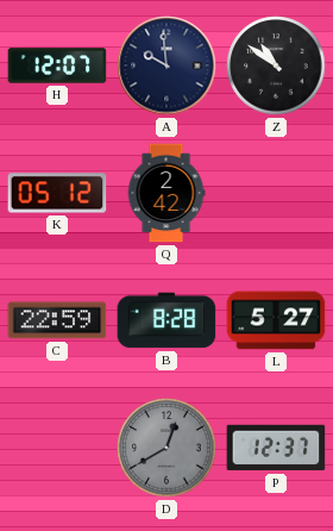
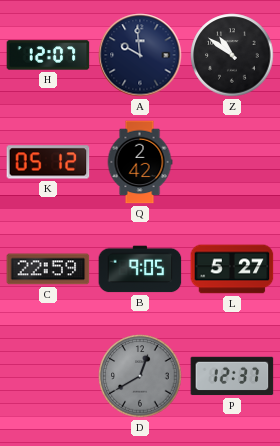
B: 8:28 -> 9:05
